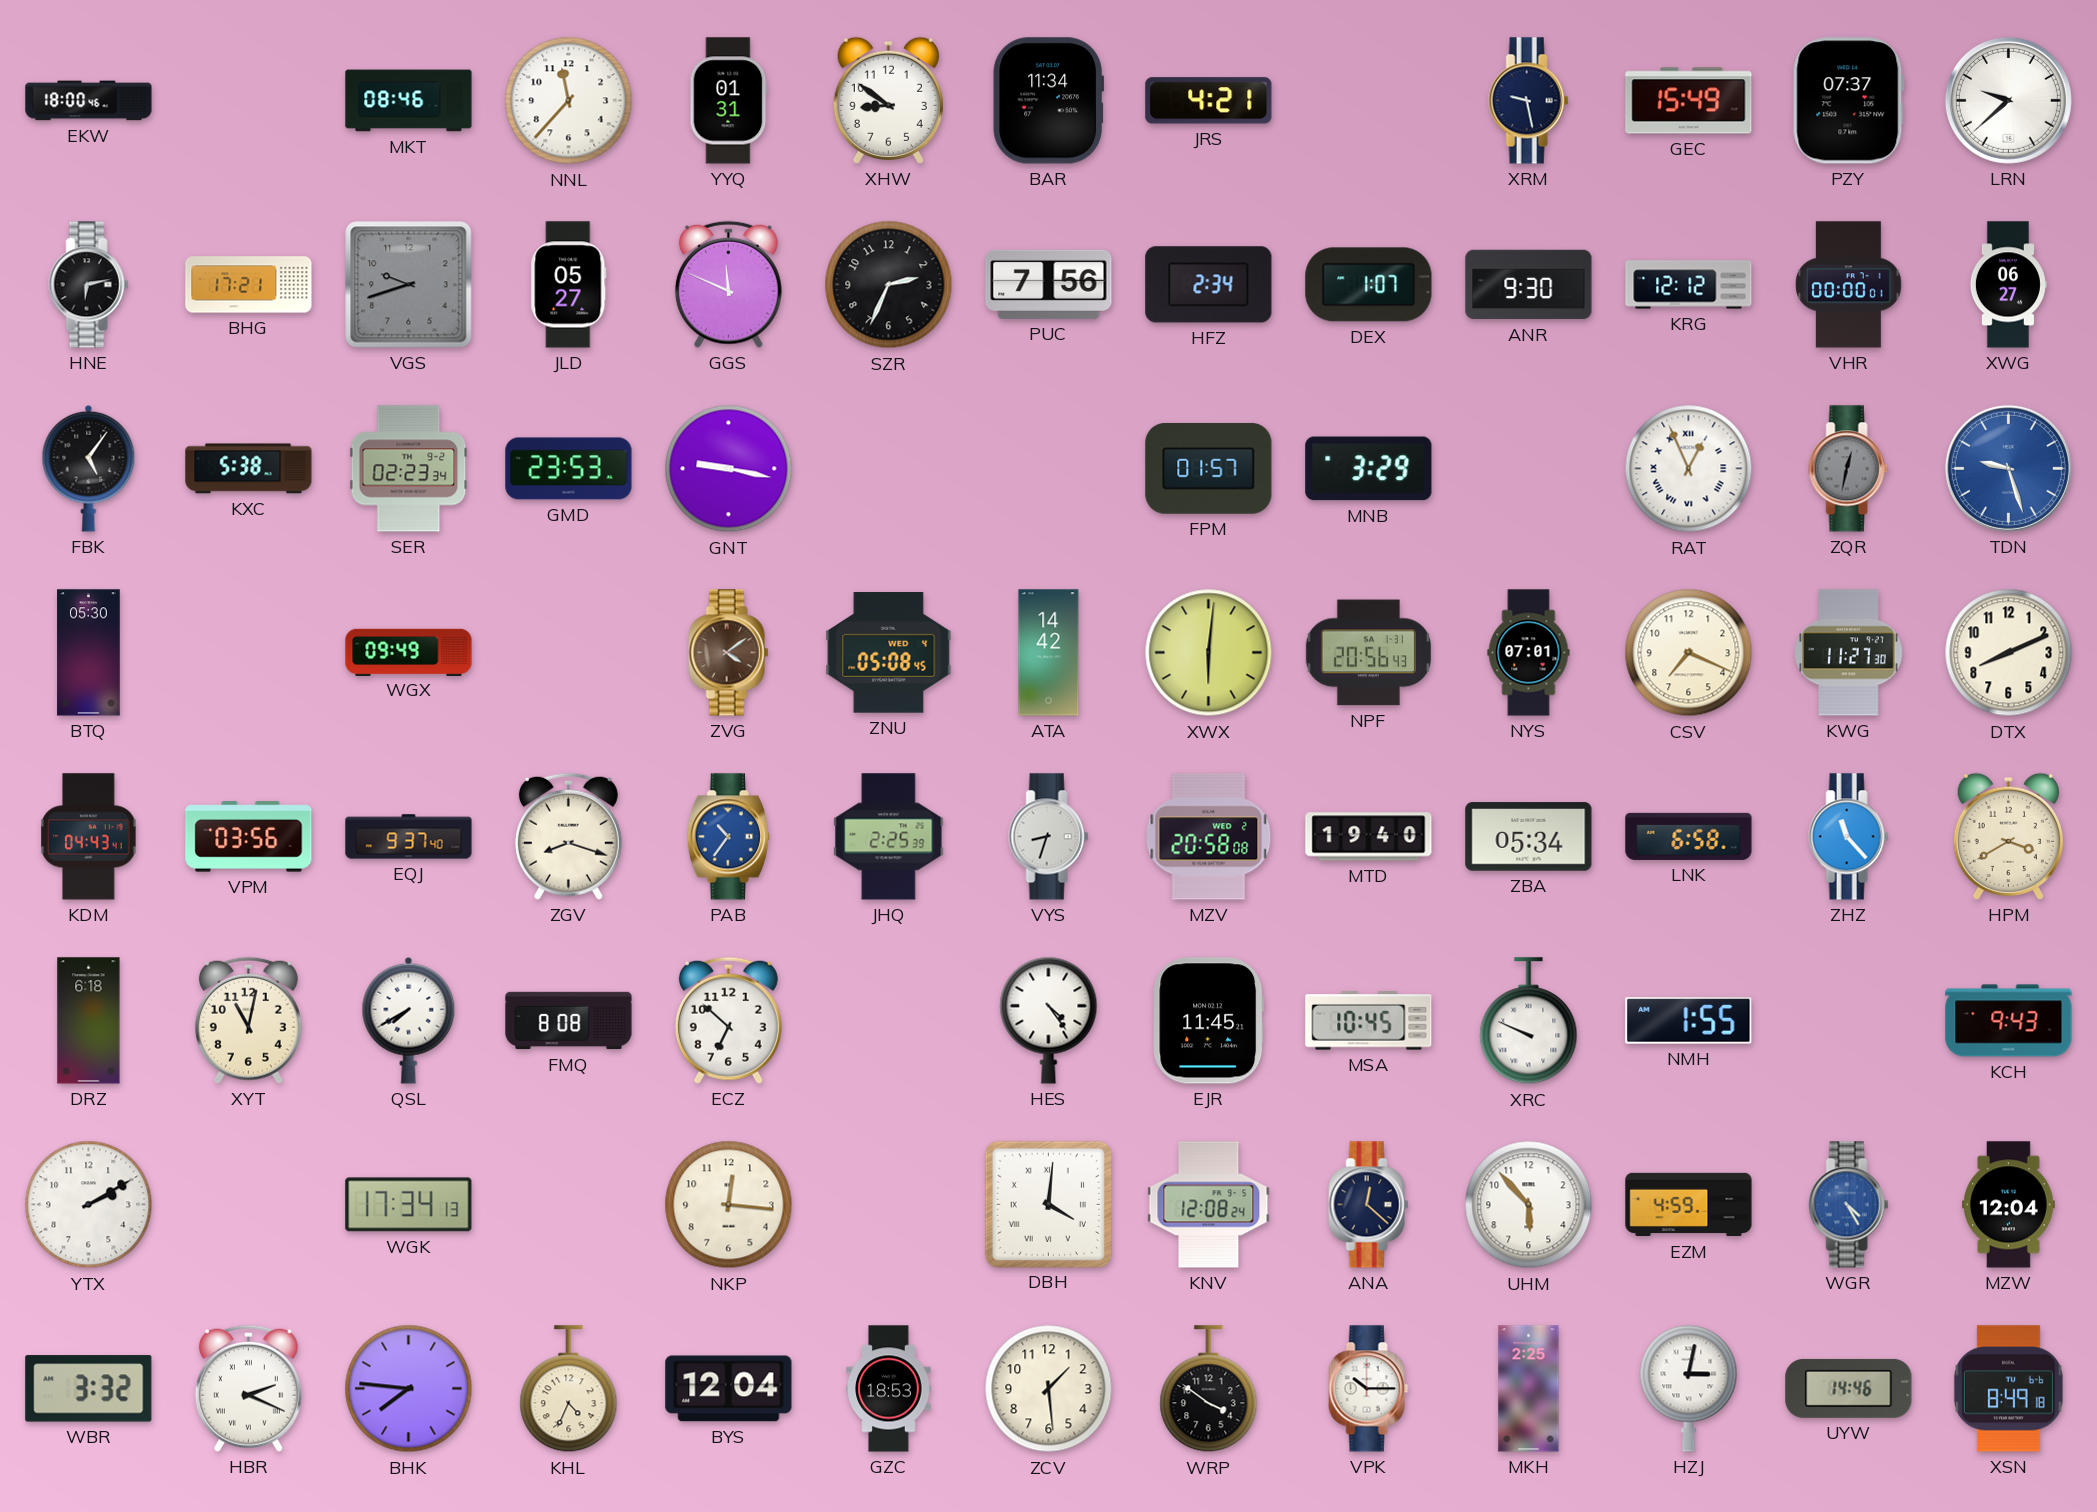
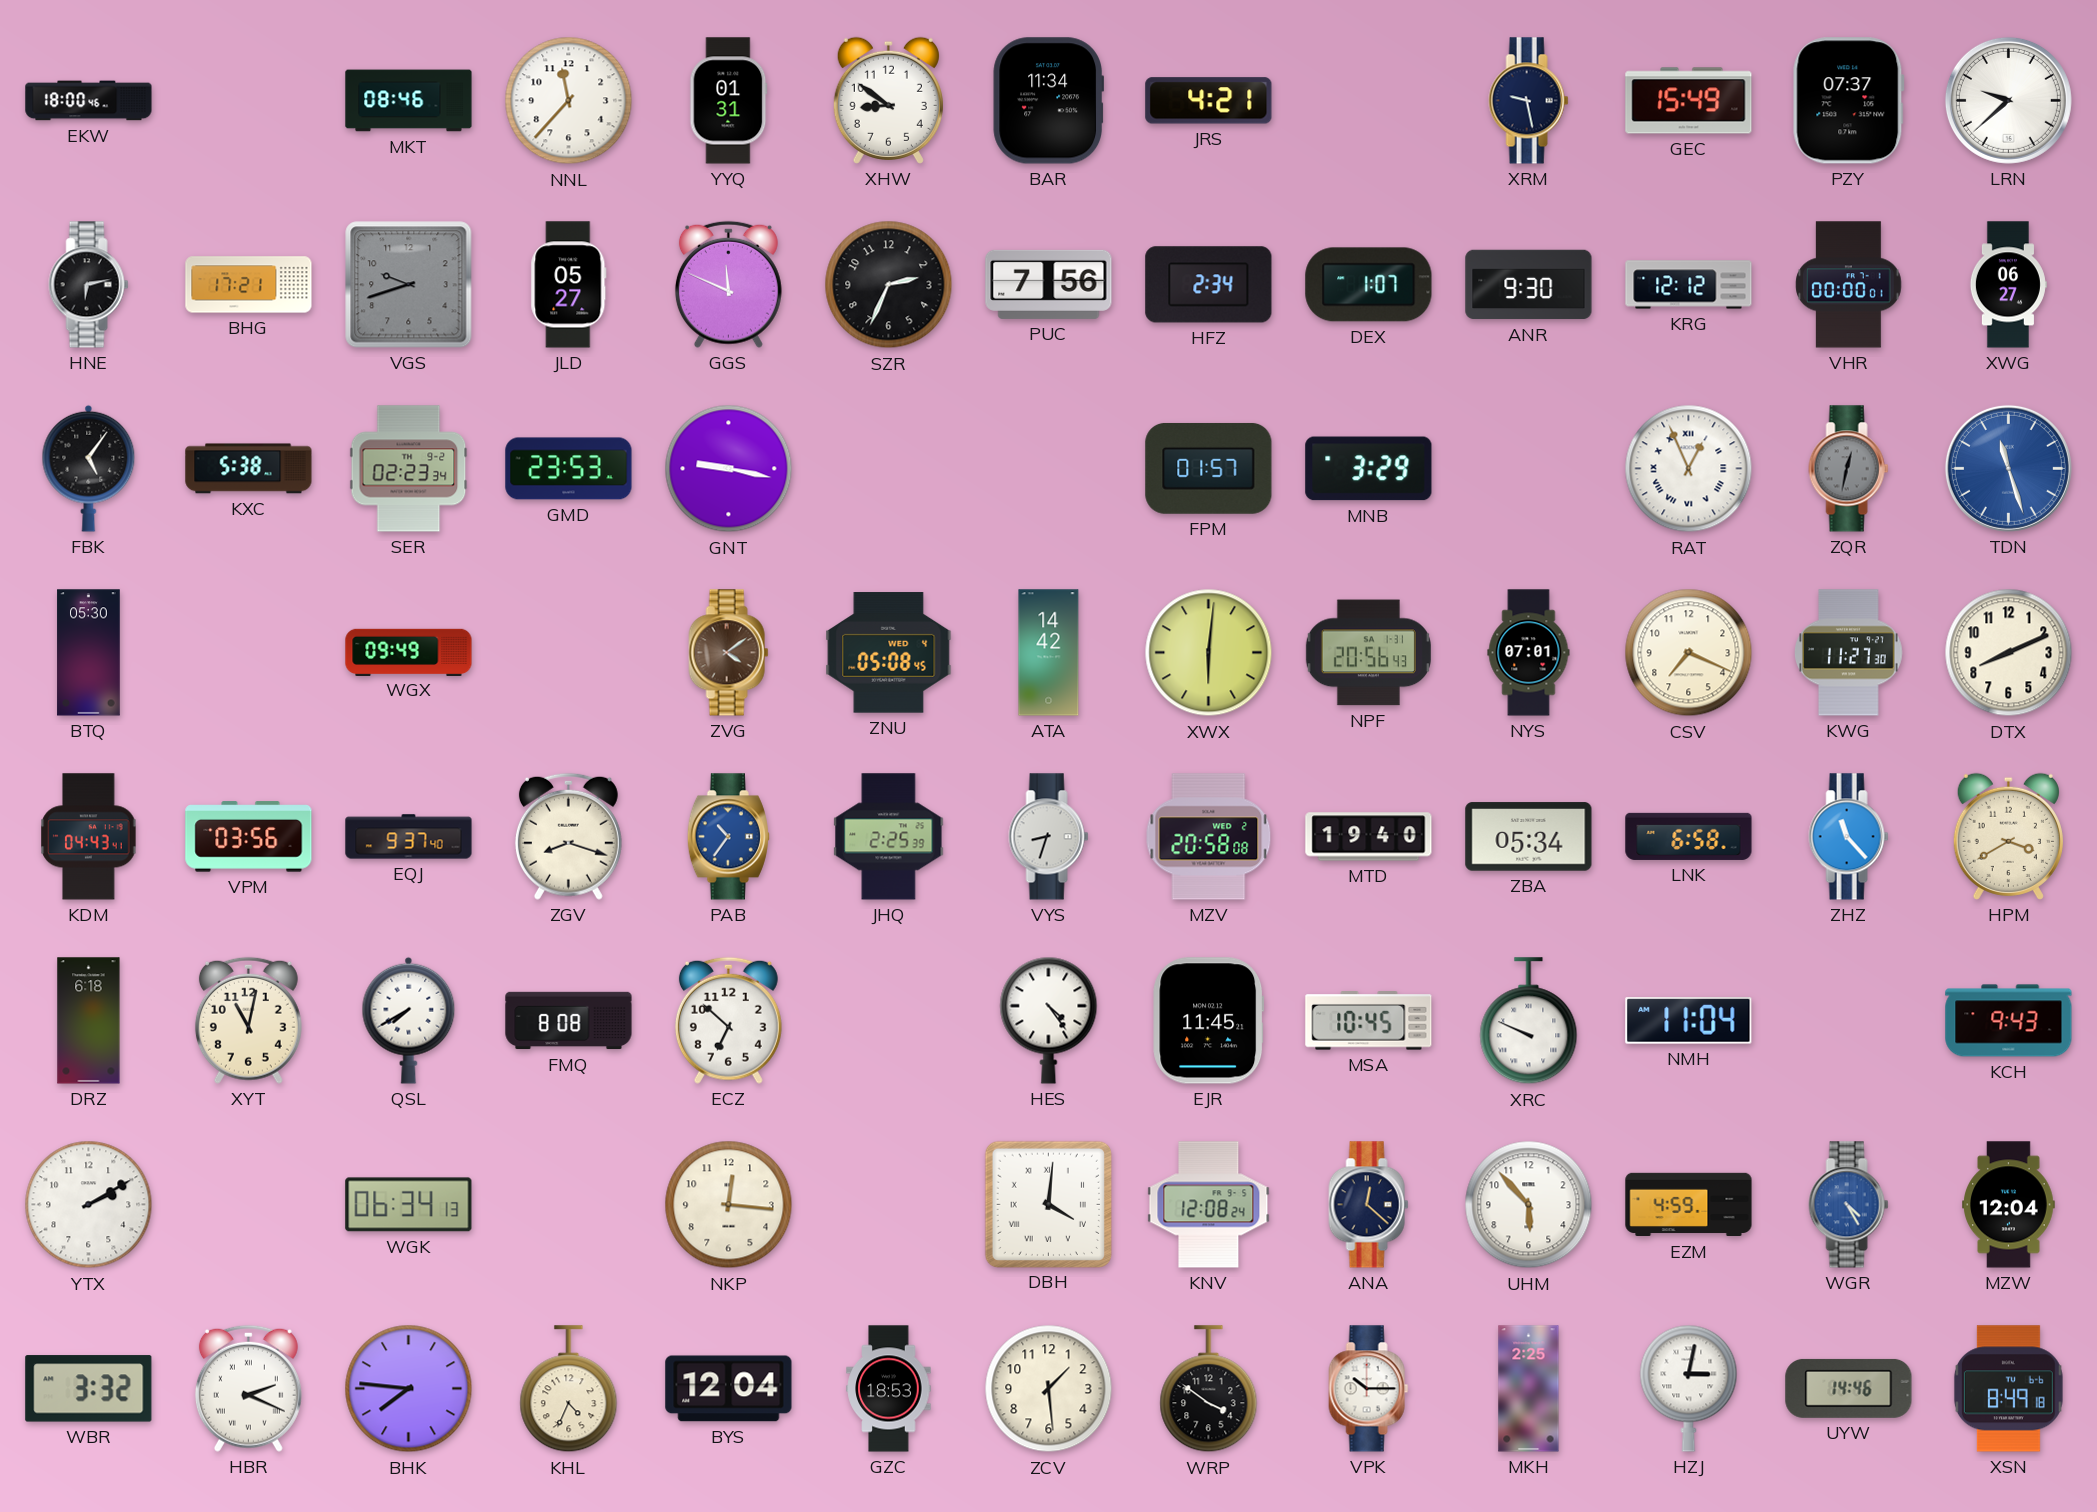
TDN: 9:27 -> 11:27
NMH: 1:55 -> 11:04
WGK: 17:34 -> 06:34
